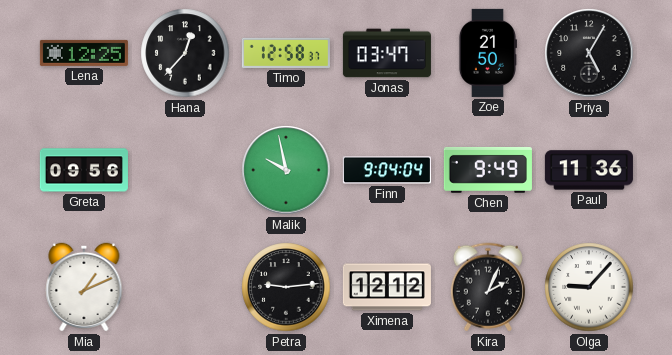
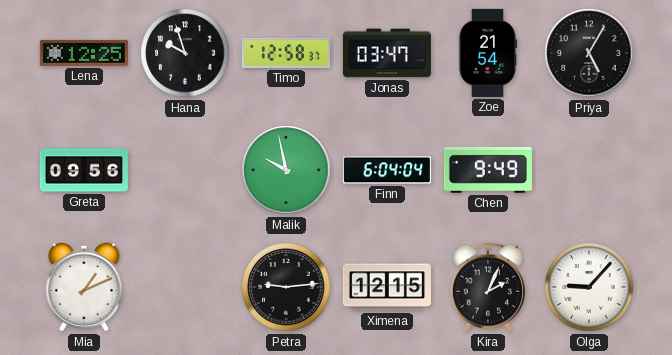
Hana: 12:37 -> 9:57
Zoe: 21:50 -> 21:54
Finn: 9:04 -> 6:04
Paul: 11:36 -> none
Ximena: 12:12 -> 12:15
